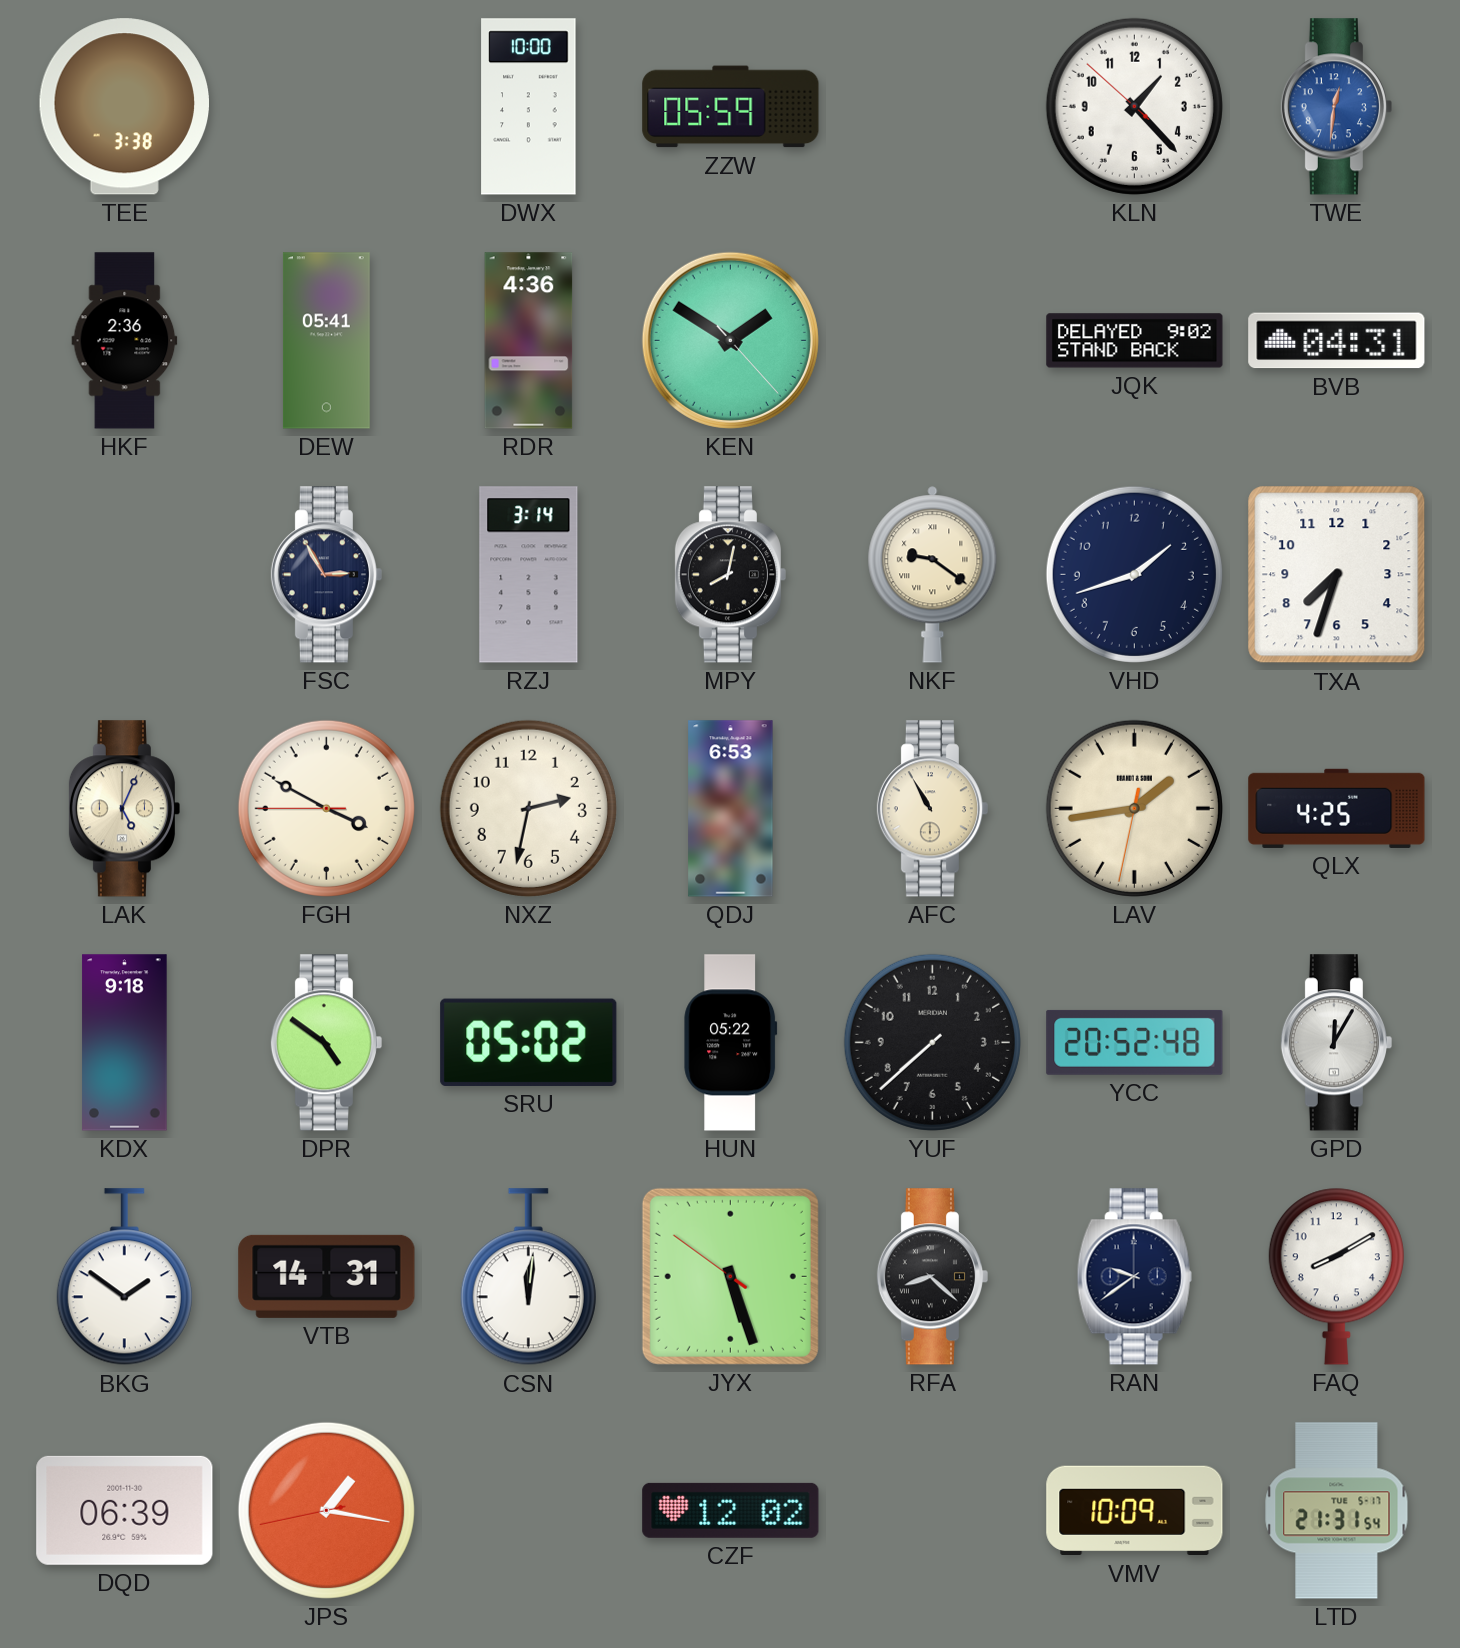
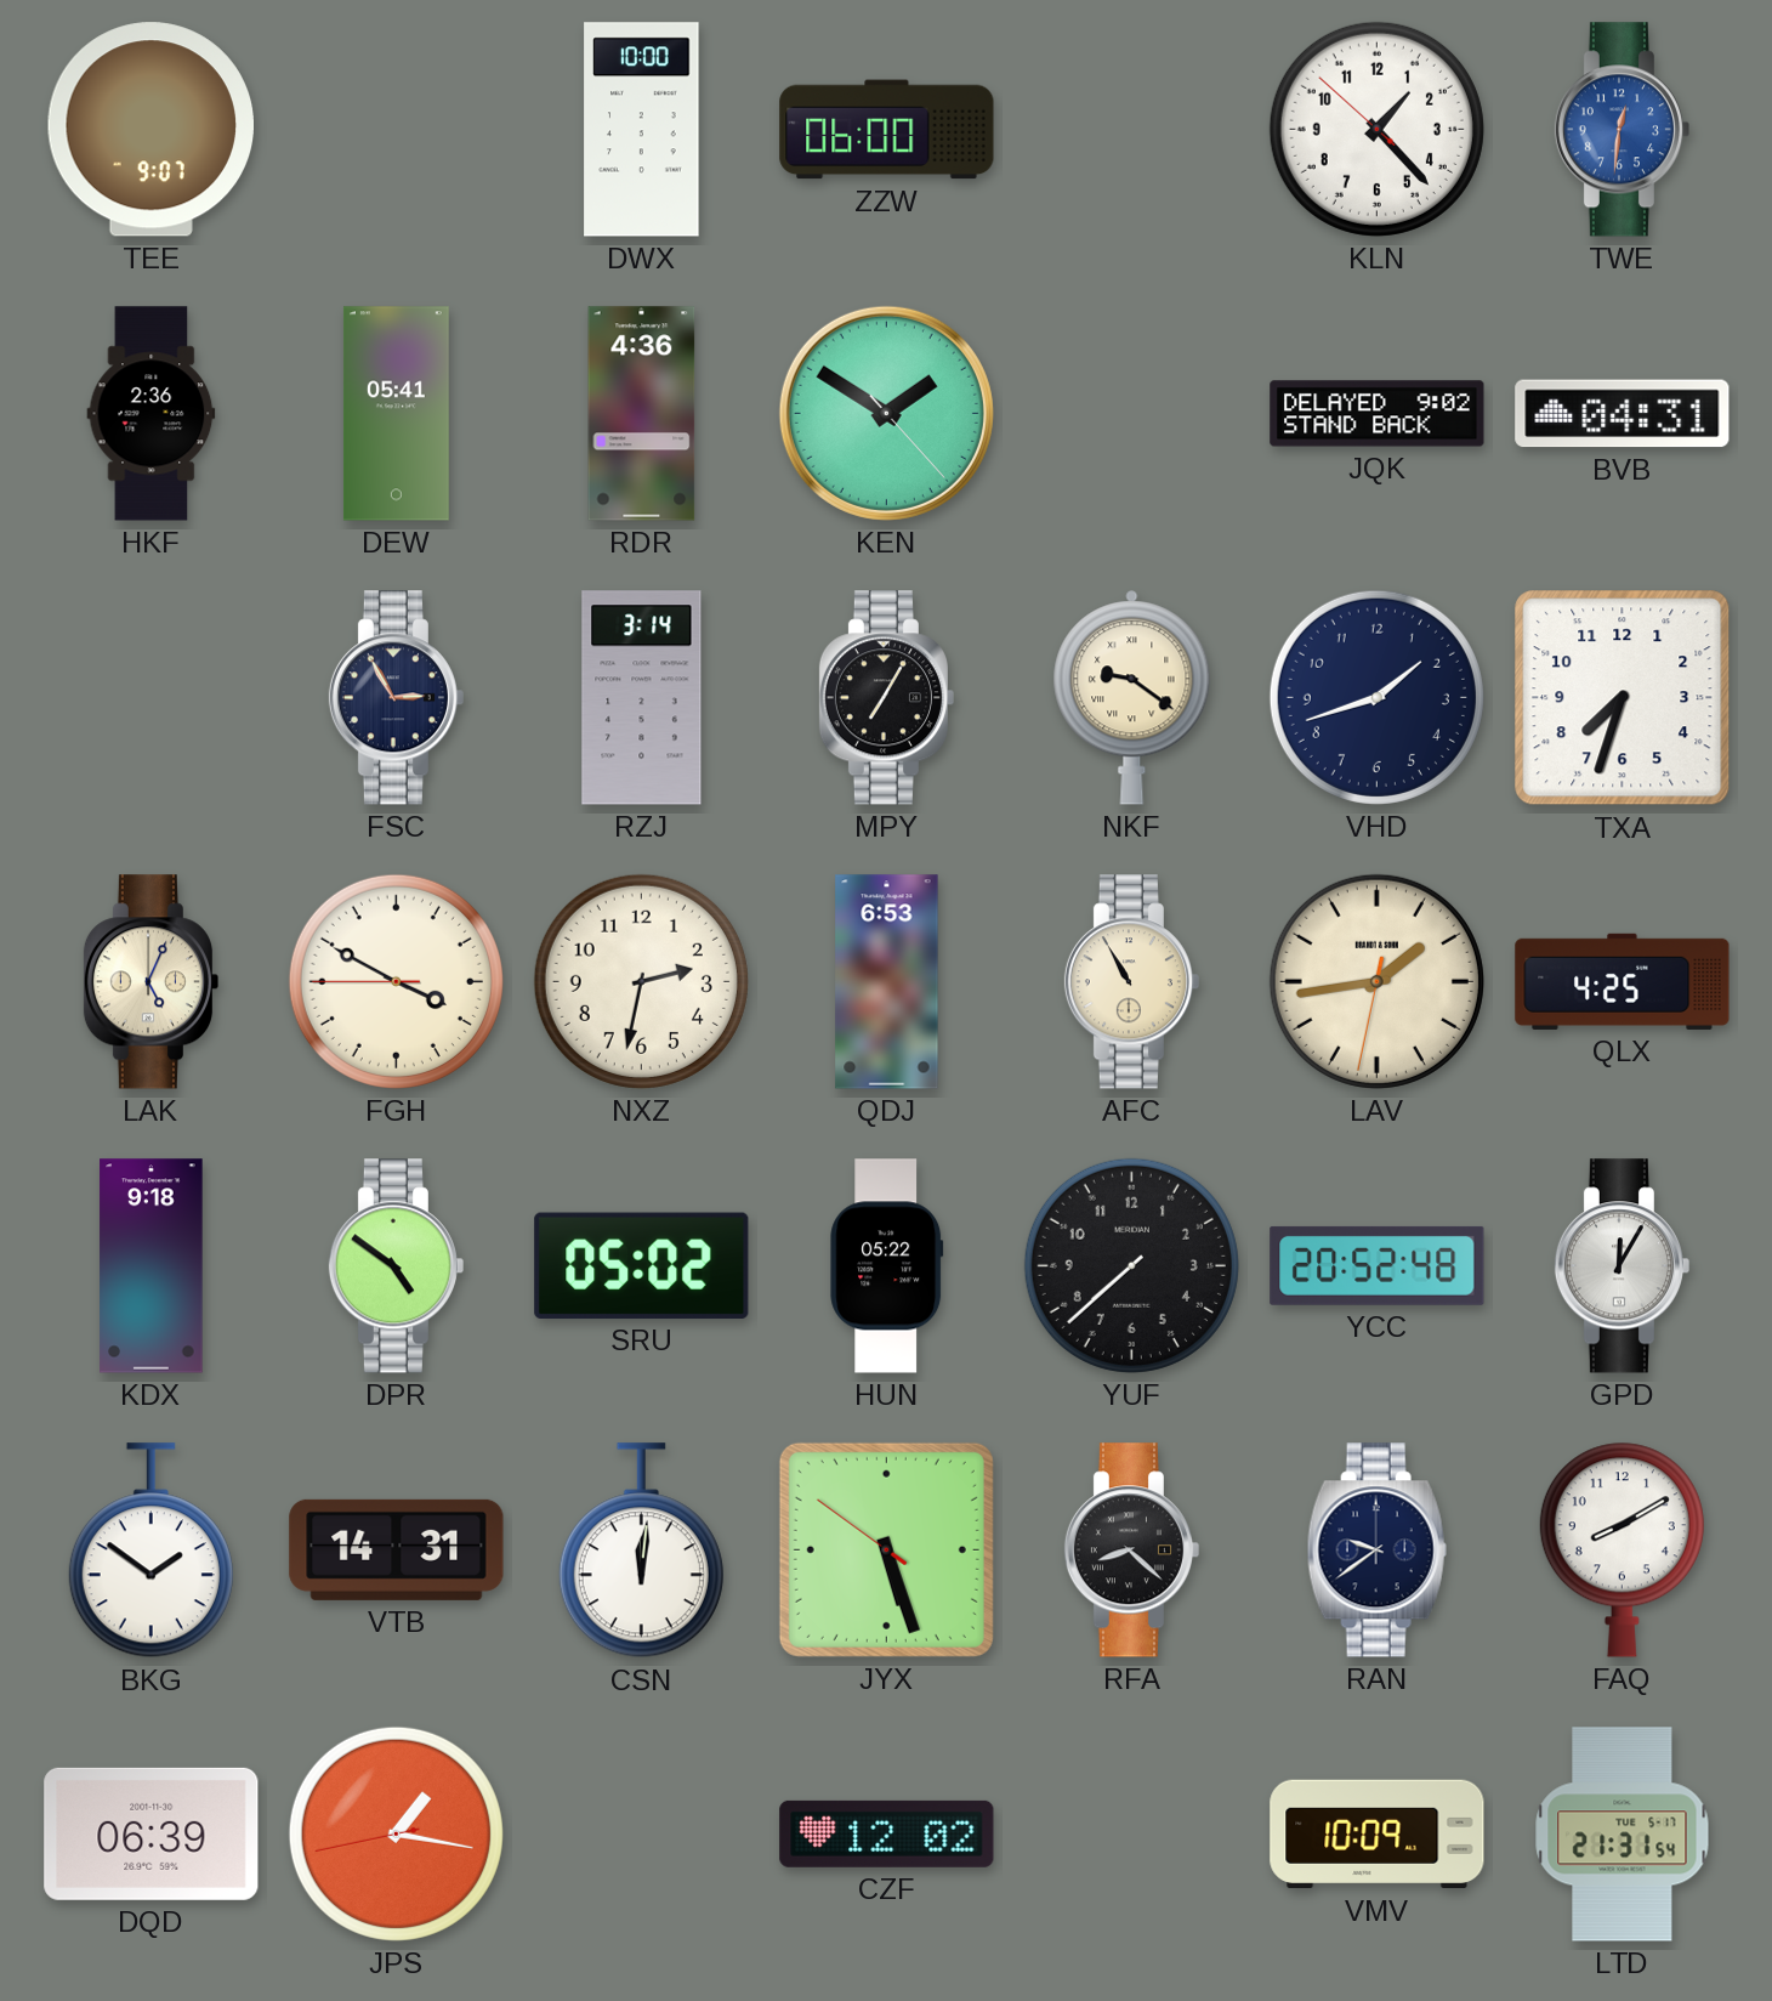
TEE: 3:38 -> 9:07
ZZW: 05:59 -> 06:00
MPY: 8:02 -> 7:05
